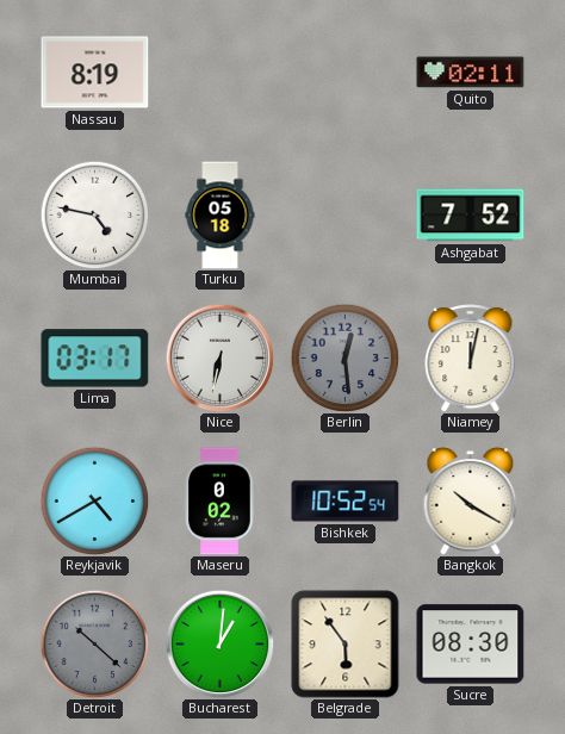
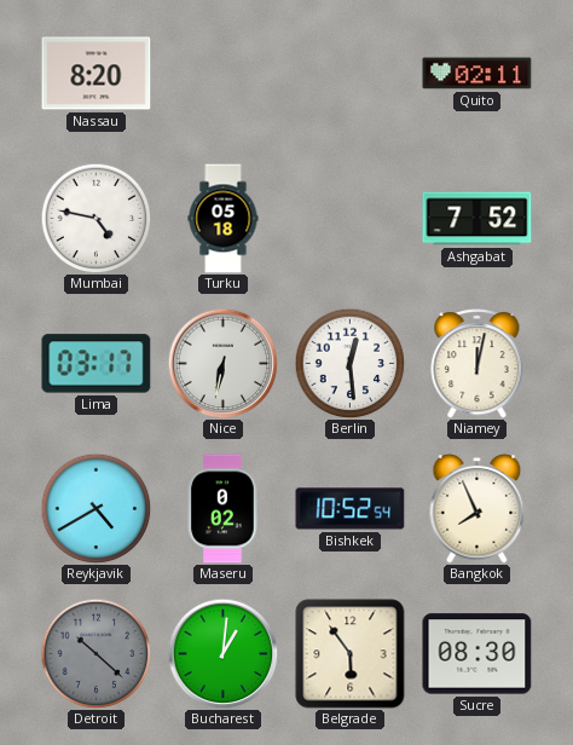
Nassau: 8:19 -> 8:20
Berlin dial: grey -> white
Bangkok: 10:20 -> 7:56
